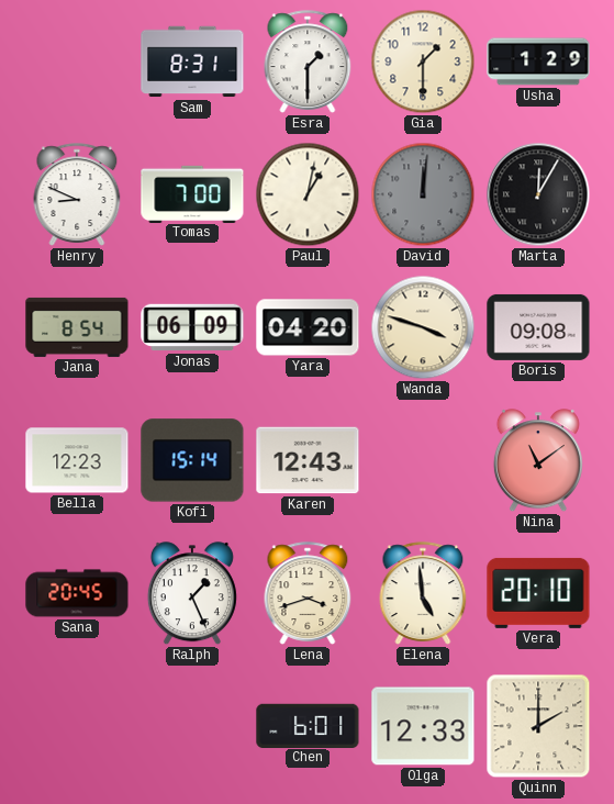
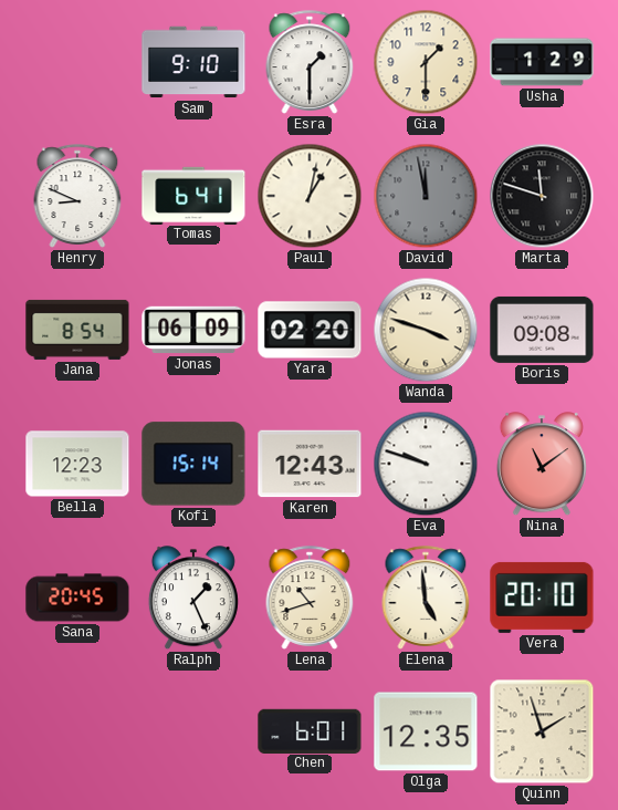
Sam: 8:31 -> 9:10
Tomas: 7:00 -> 6:41
David: 12:01 -> 11:58
Marta: 12:05 -> 11:48
Yara: 04:20 -> 02:20
Eva: none -> 9:48
Lena: 3:42 -> 10:42
Olga: 12:33 -> 12:35
Quinn: 2:00 -> 1:57
